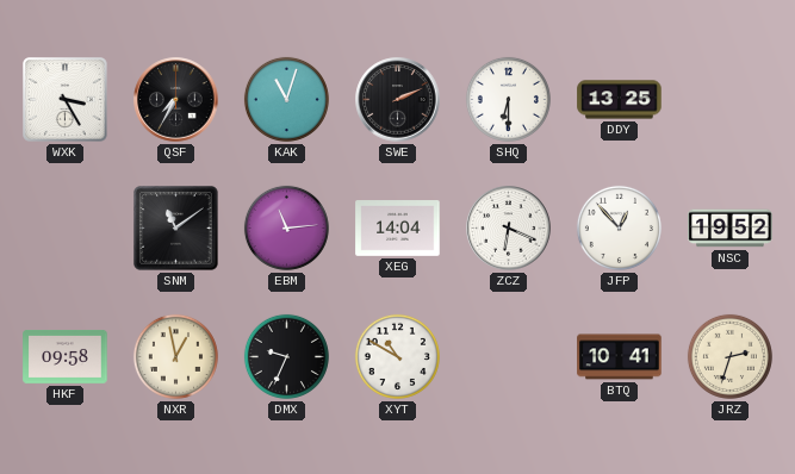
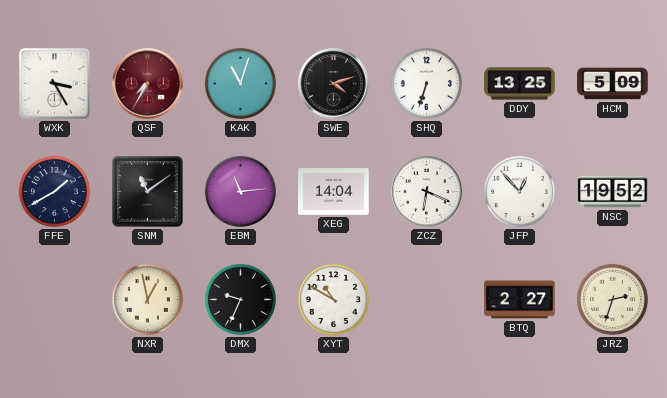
QSF dial: black -> burgundy
SWE: 2:11 -> 4:12
SHQ: 6:30 -> 6:33
HCM: none -> 5:09
FFE: none -> 1:40
HKF: 09:58 -> none
BTQ: 10:41 -> 2:27
